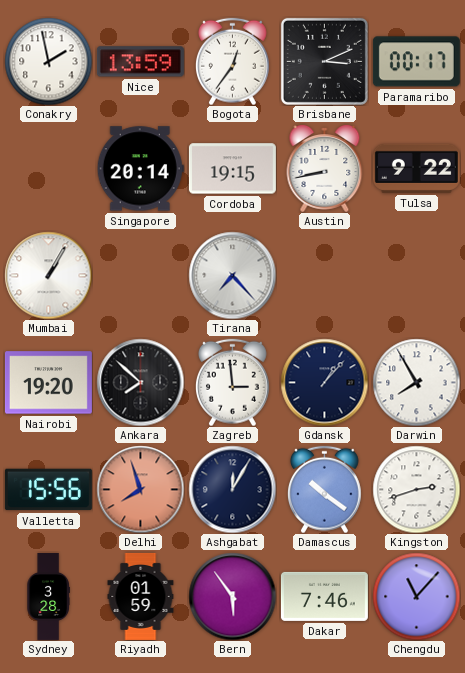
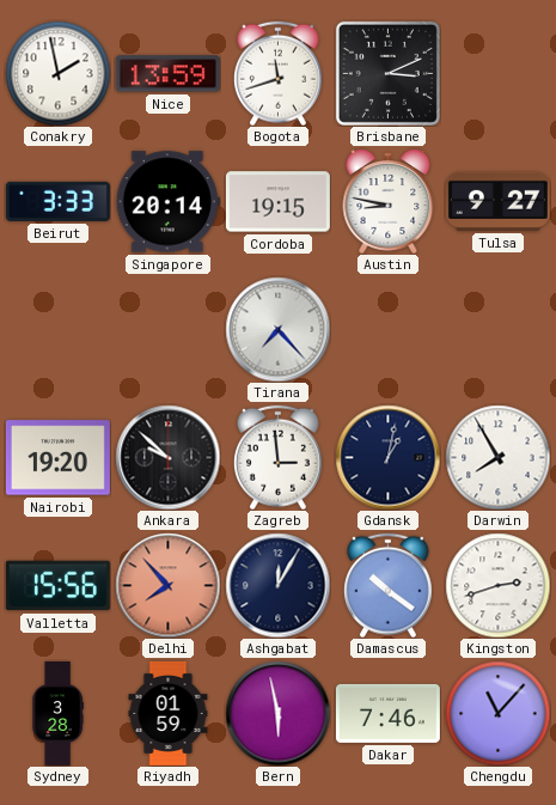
Bogota: 12:36 -> 11:42
Paramaribo: 00:17 -> none
Beirut: none -> 3:33
Austin: 8:43 -> 8:47
Tulsa: 9:22 -> 9:27
Mumbai: 1:05 -> none
Ankara: 7:52 -> 9:52
Gdansk: 1:07 -> 1:02
Delhi: 7:57 -> 7:53
Bern: 5:54 -> 5:58
